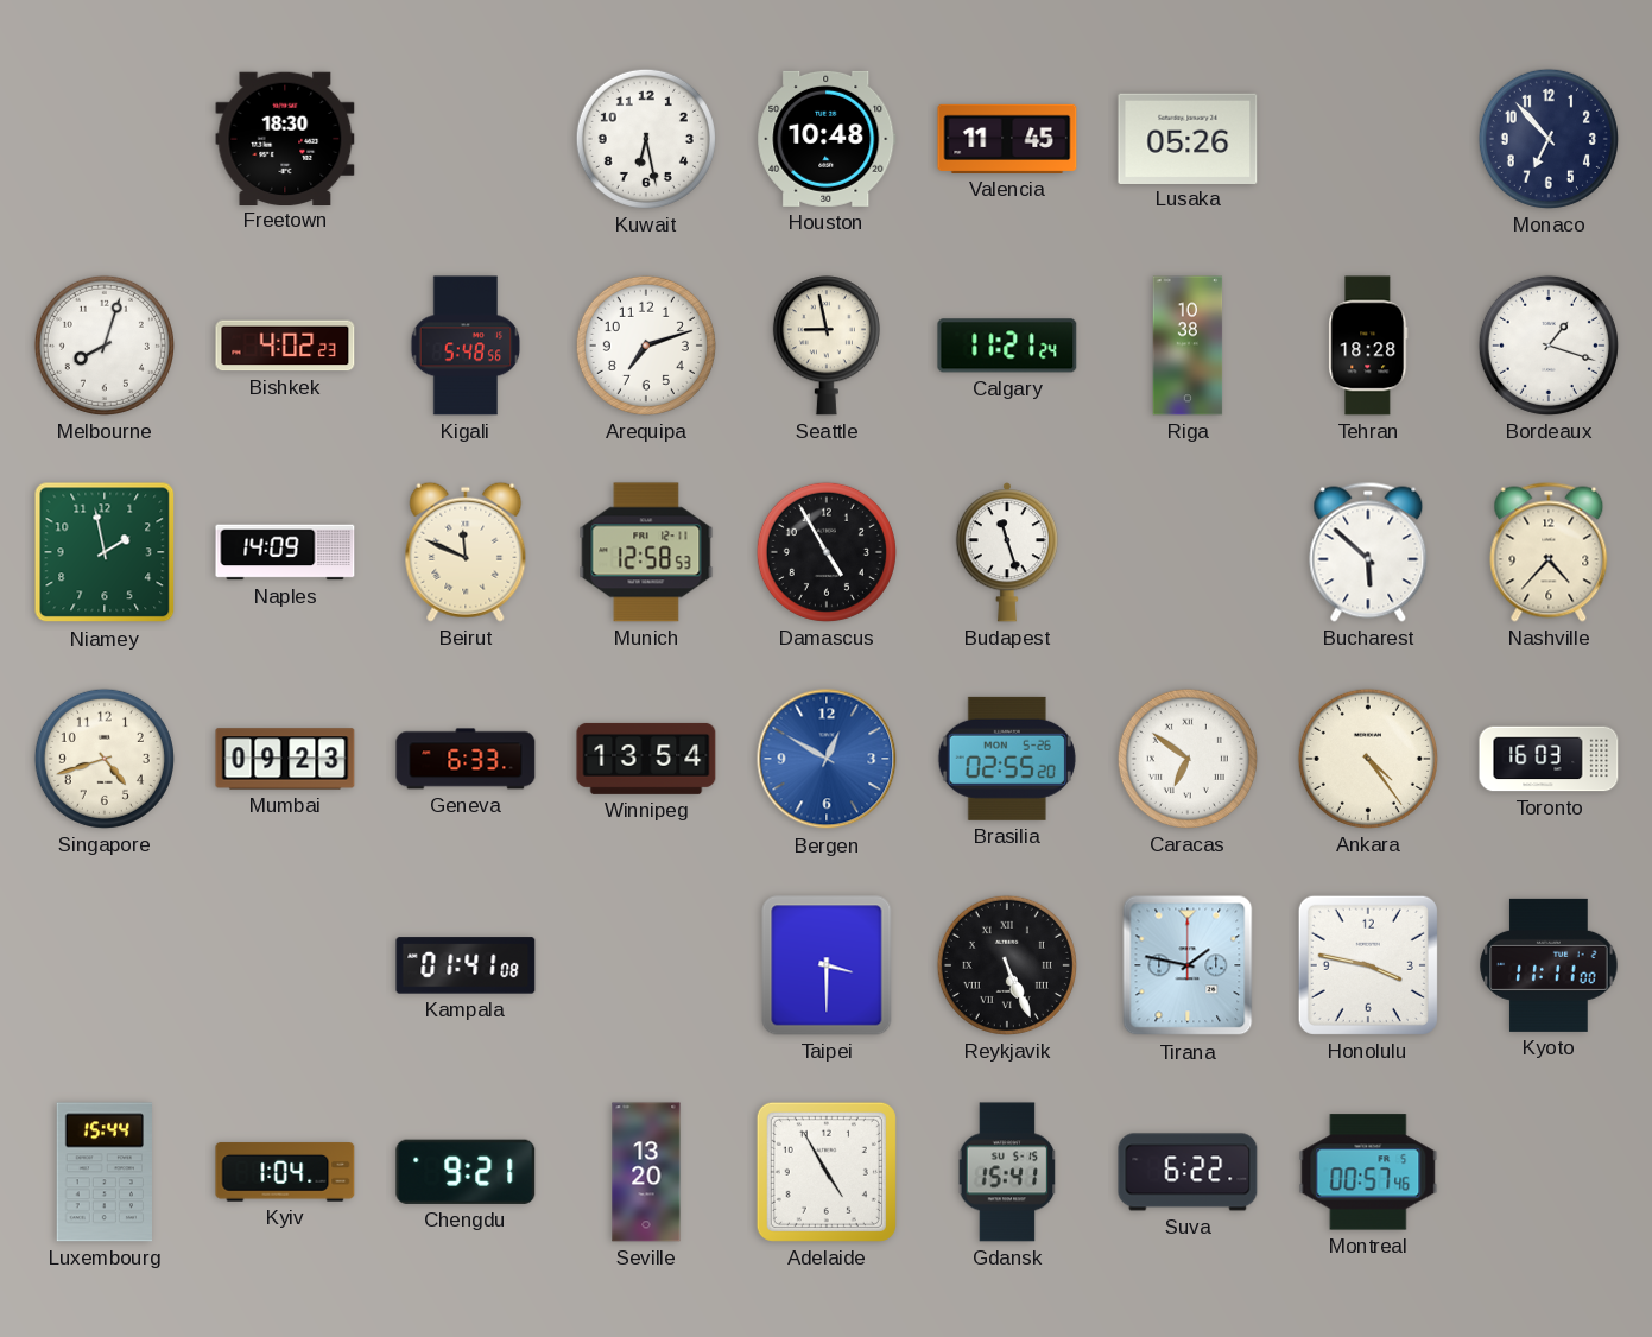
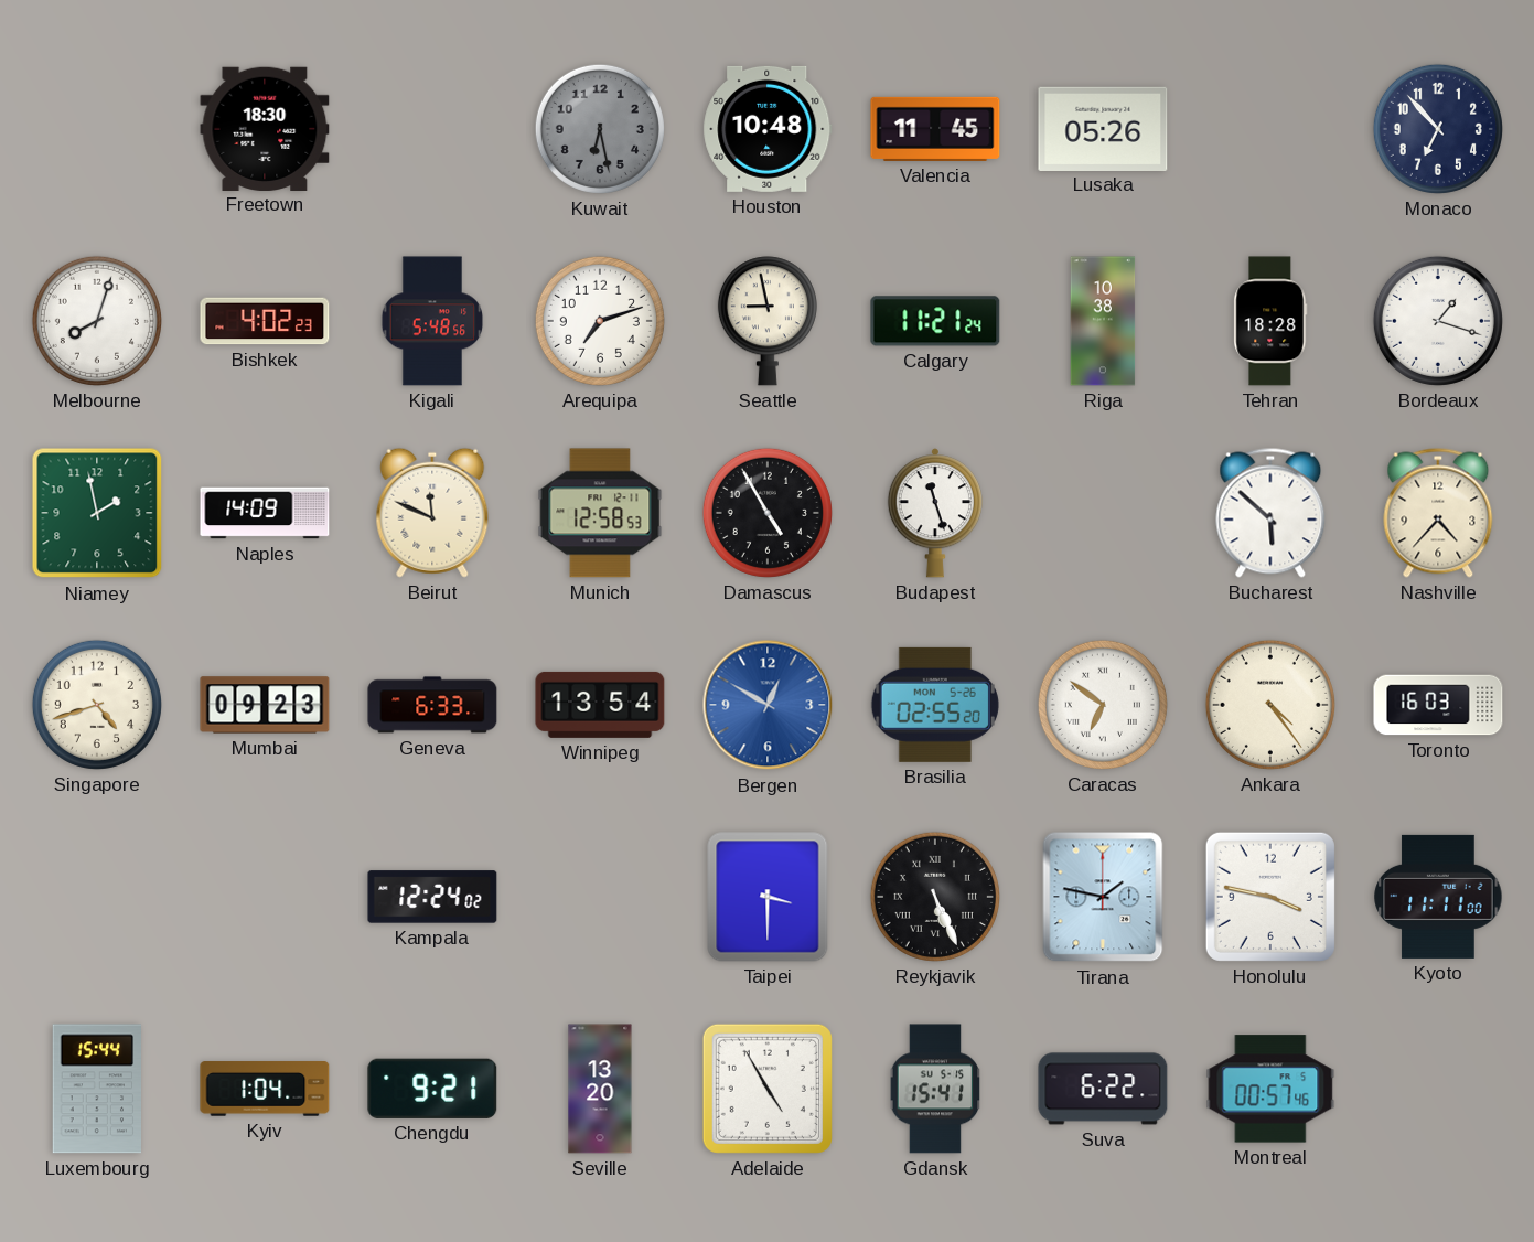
Kuwait dial: white -> grey
Kampala: 01:41 -> 12:24
